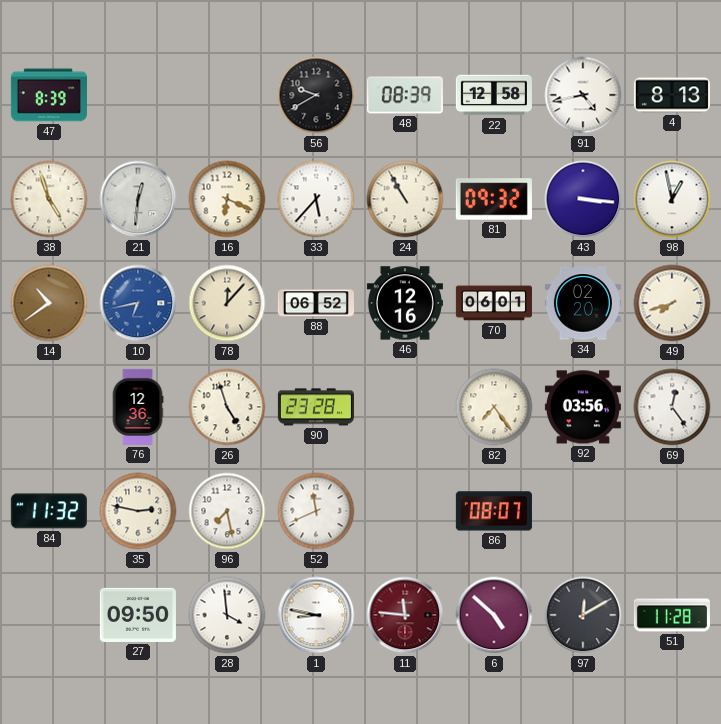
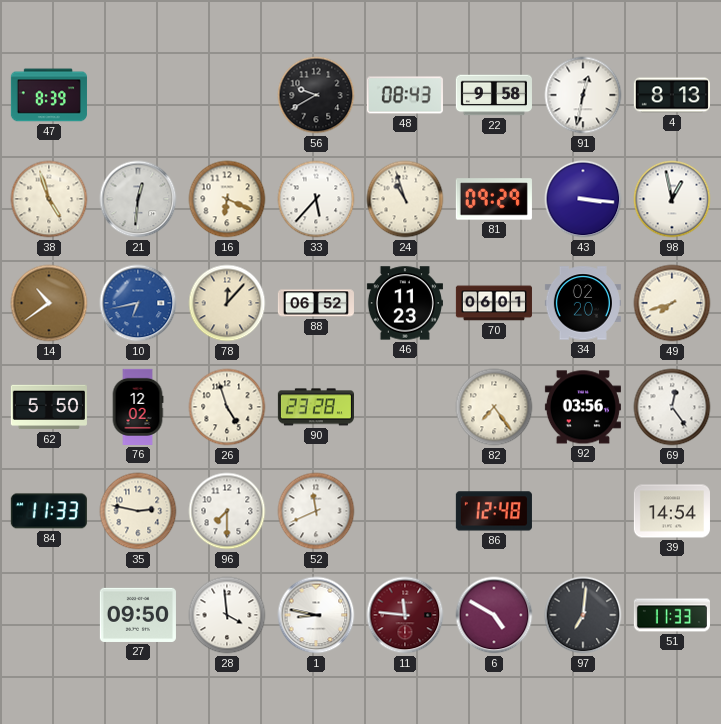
48: 08:39 -> 08:43
22: 12:58 -> 9:58
91: 4:43 -> 12:32
24: 10:55 -> 10:57
81: 09:32 -> 09:29
46: 12:16 -> 11:23
62: none -> 5:50
76: 12:36 -> 12:02
84: 11:32 -> 11:33
96: 7:28 -> 7:30
86: 08:07 -> 12:48
39: none -> 14:54
6: 4:52 -> 4:50
97: 12:10 -> 7:01
51: 11:28 -> 11:33
